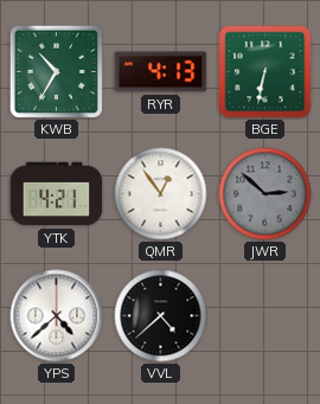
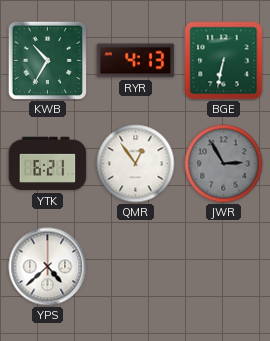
YTK: 4:21 -> 6:21
JWR: 2:52 -> 2:55
VVL: 4:38 -> none
